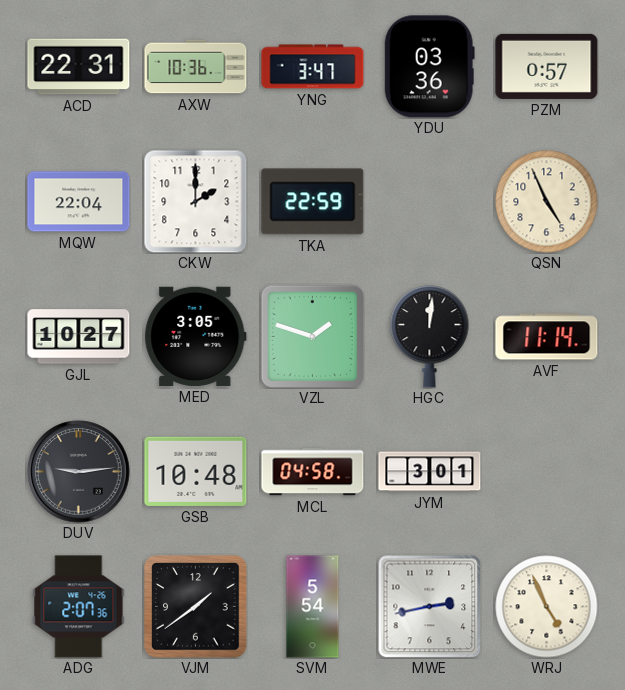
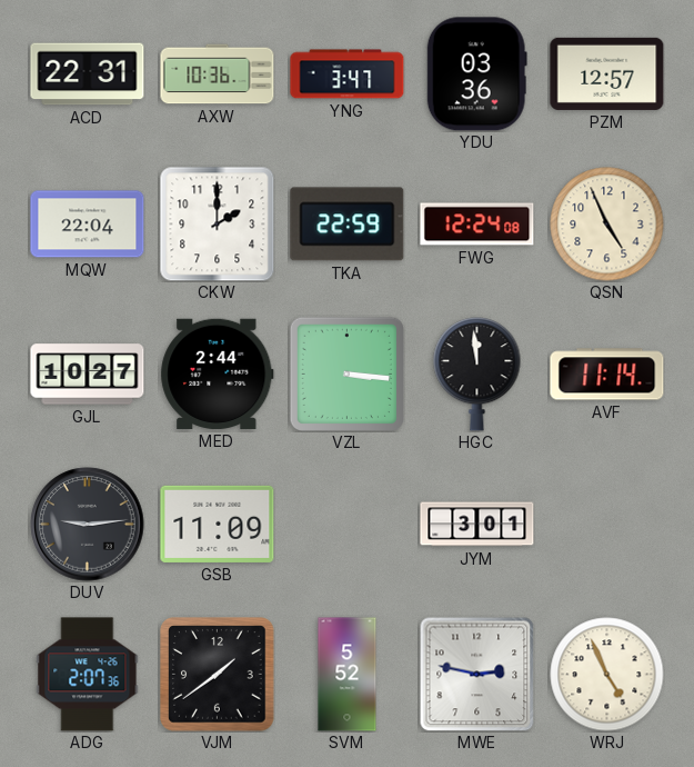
PZM: 0:57 -> 12:57
FWG: none -> 12:24
MED: 3:05 -> 2:44
VZL: 1:48 -> 3:16
HGC: 12:01 -> 11:59
GSB: 10:48 -> 11:09
MCL: 04:58 -> none
SVM: 5:54 -> 5:52
MWE: 2:43 -> 2:47
